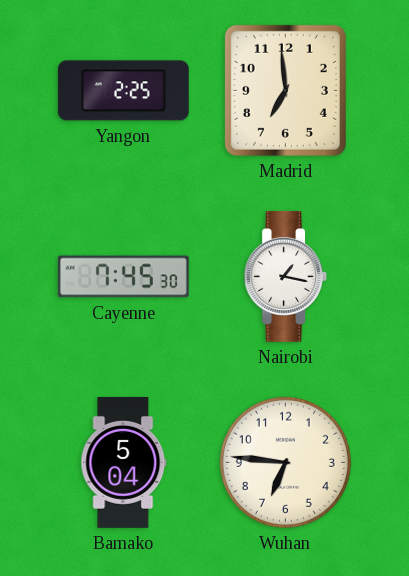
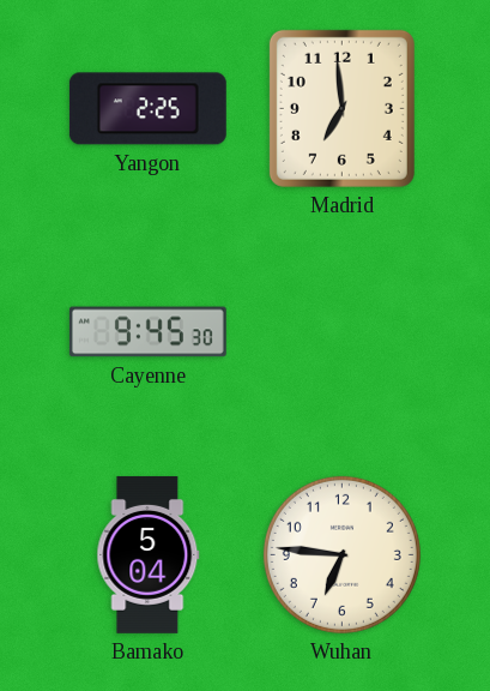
Cayenne: 7:45 -> 9:45
Nairobi: 1:17 -> none
